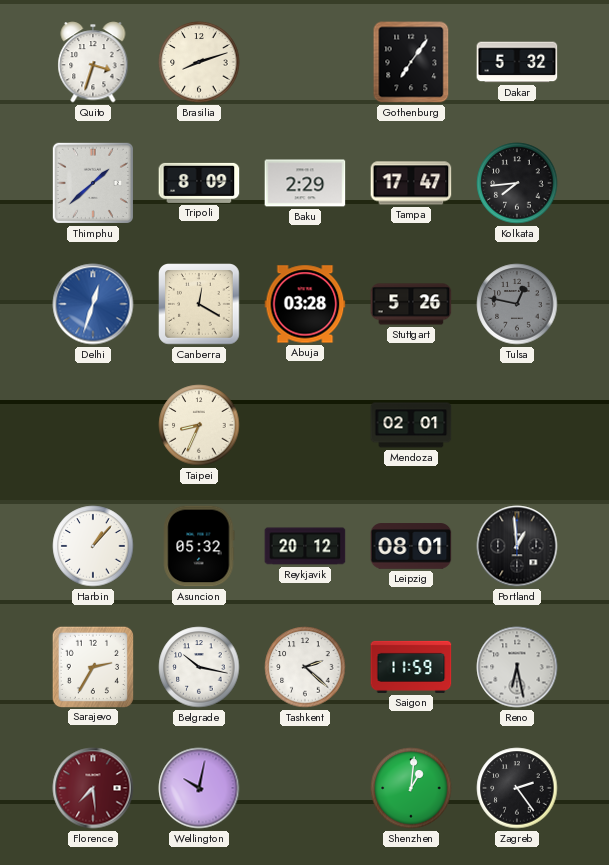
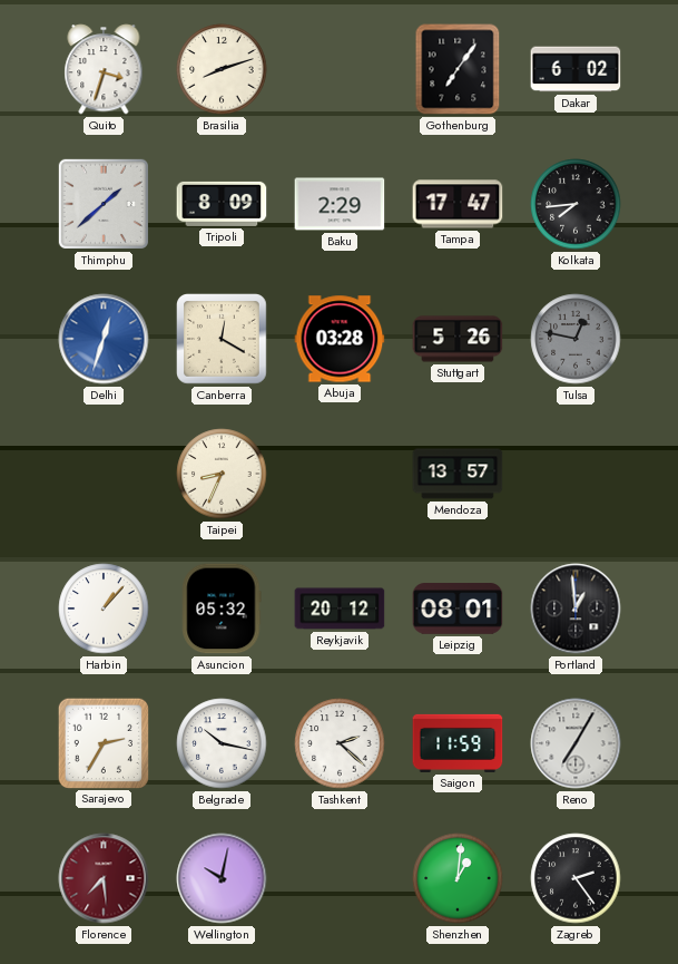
Dakar: 5:32 -> 6:02
Mendoza: 02:01 -> 13:57
Reno: 6:28 -> 7:05
